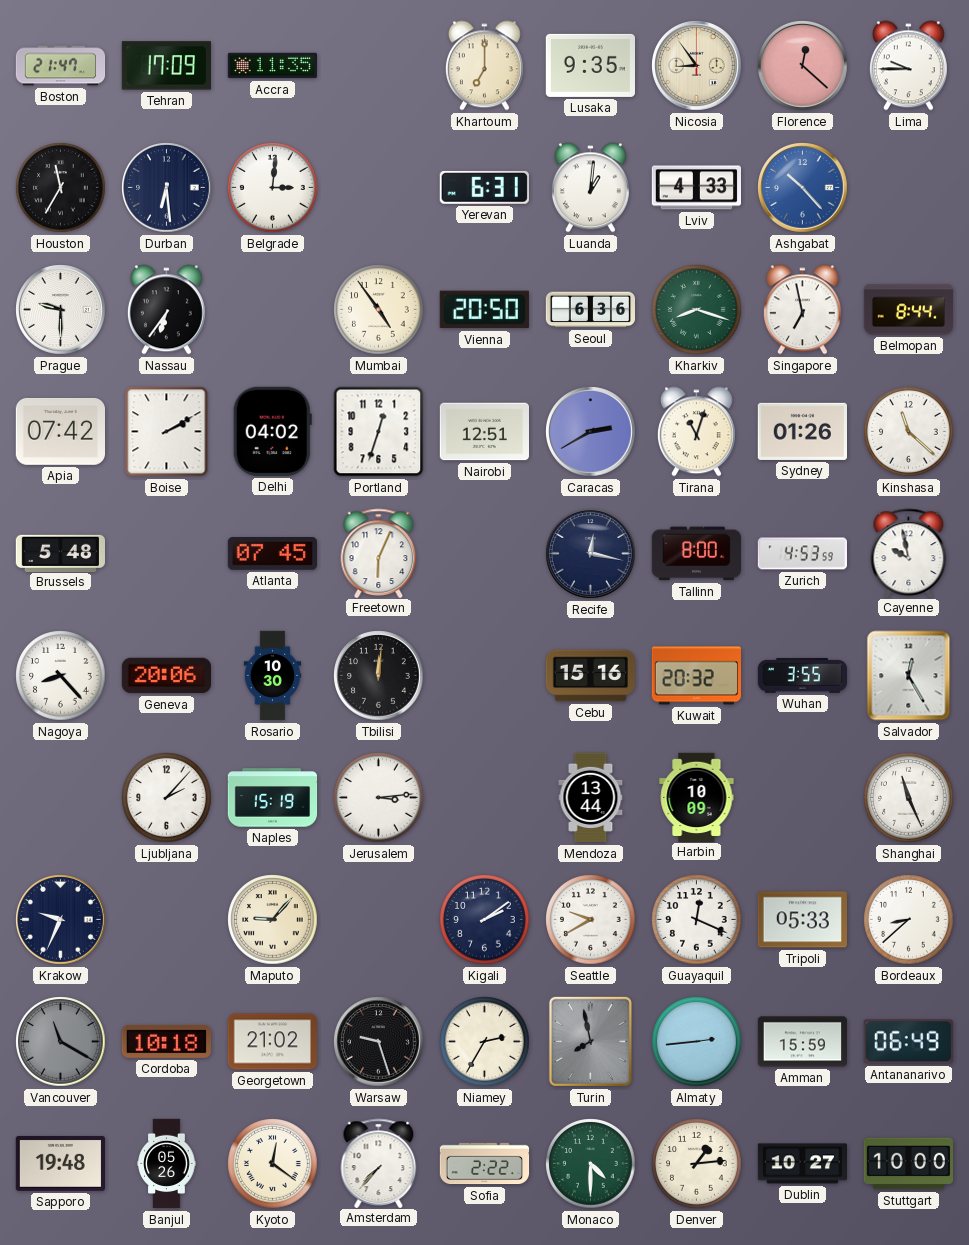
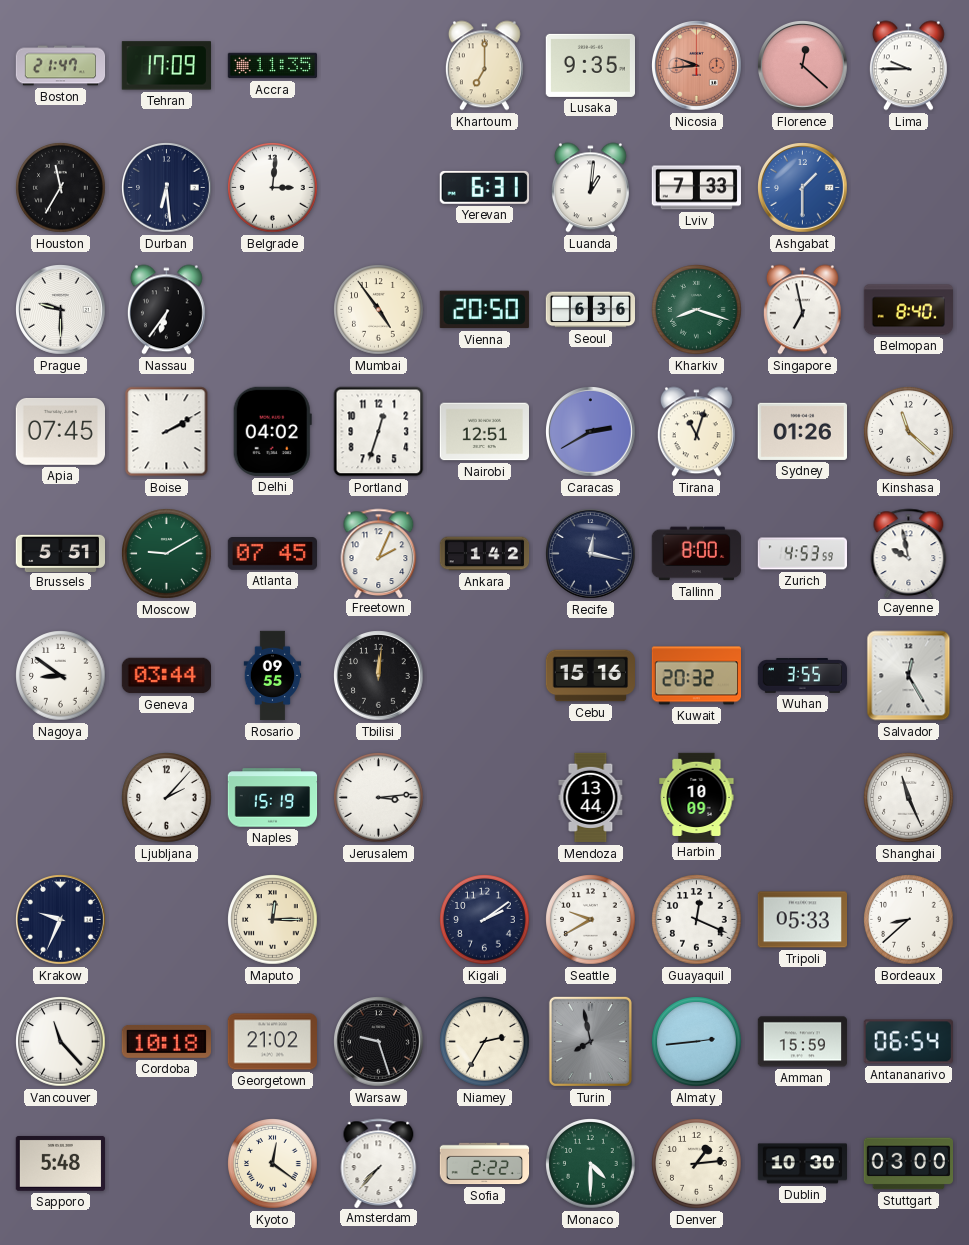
Nicosia: 8:54 -> 9:44
Nicosia dial: cream -> salmon
Lviv: 4:33 -> 7:33
Ashgabat: 10:23 -> 1:30
Belmopan: 8:44 -> 8:40
Apia: 07:42 -> 07:45
Brussels: 5:48 -> 5:51
Moscow: none -> 9:10
Freetown: 6:04 -> 2:04
Ankara: none -> 1:42
Nagoya: 8:23 -> 8:51
Geneva: 20:06 -> 03:44
Rosario: 10:30 -> 09:55
Maputo: 9:07 -> 12:15
Vancouver: 11:20 -> 11:23
Vancouver dial: grey -> white
Antananarivo: 06:49 -> 06:54
Sapporo: 19:48 -> 5:48
Banjul: 05:26 -> none
Dublin: 10:27 -> 10:30
Stuttgart: 10:00 -> 03:00
